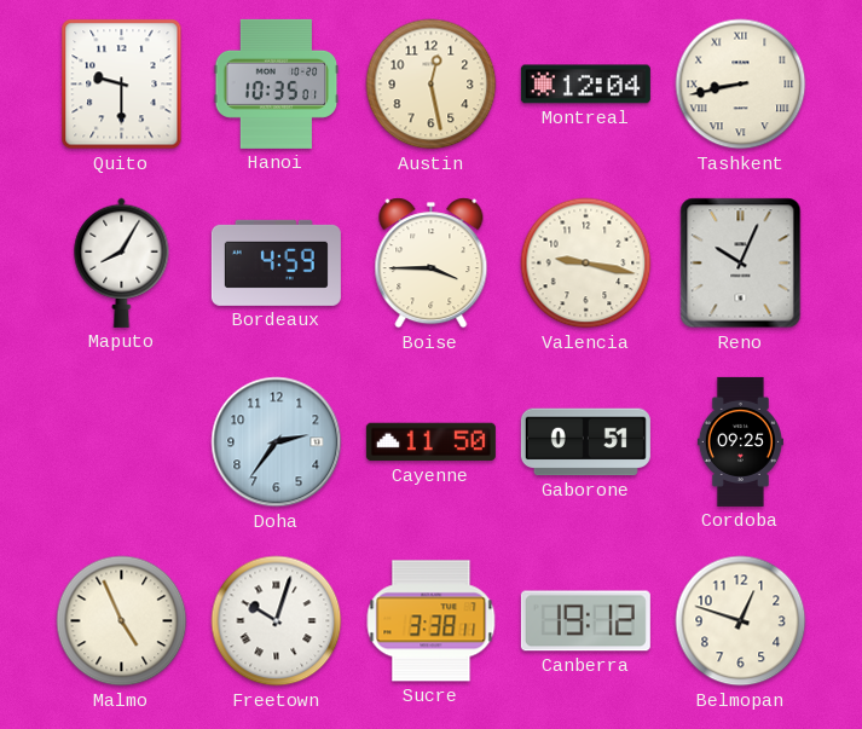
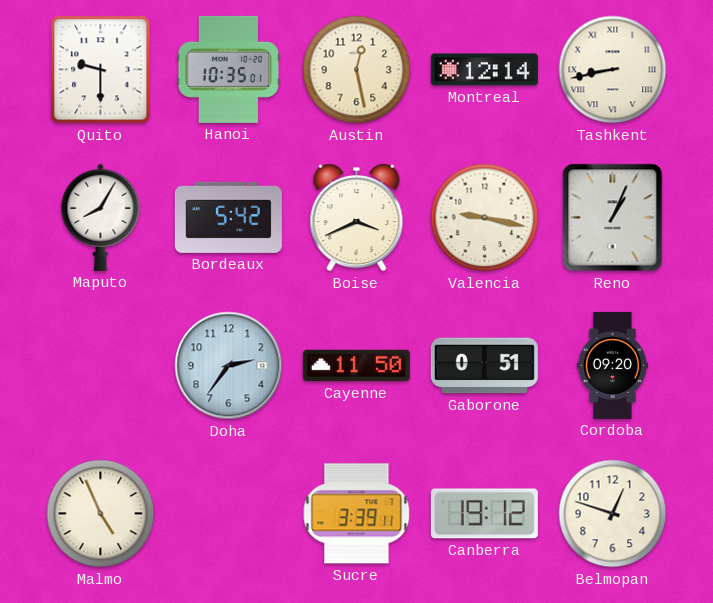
Montreal: 12:04 -> 12:14
Bordeaux: 4:59 -> 5:42
Boise: 3:45 -> 3:41
Reno: 10:04 -> 1:04
Cordoba: 09:25 -> 09:20
Freetown: 10:03 -> none
Sucre: 3:38 -> 3:39
